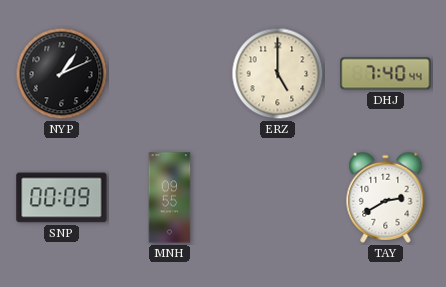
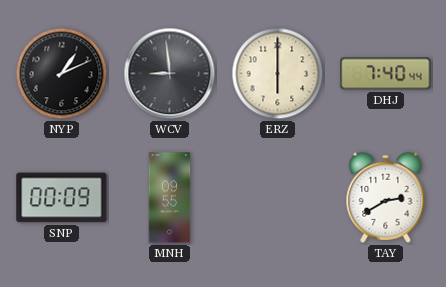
WCV: none -> 8:59
ERZ: 5:00 -> 6:00
